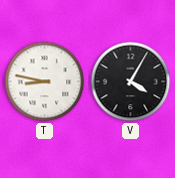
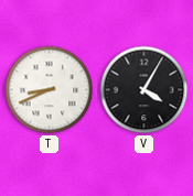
T: 8:47 -> 8:41
